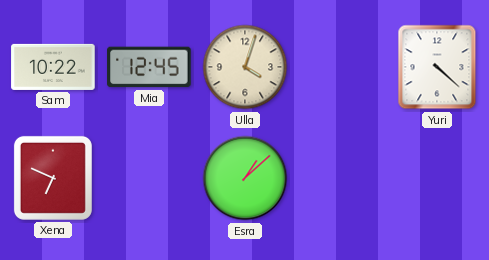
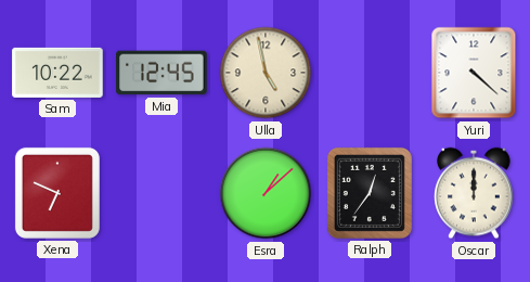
Ulla: 4:03 -> 4:58
Ralph: none -> 12:36
Oscar: none -> 12:00
